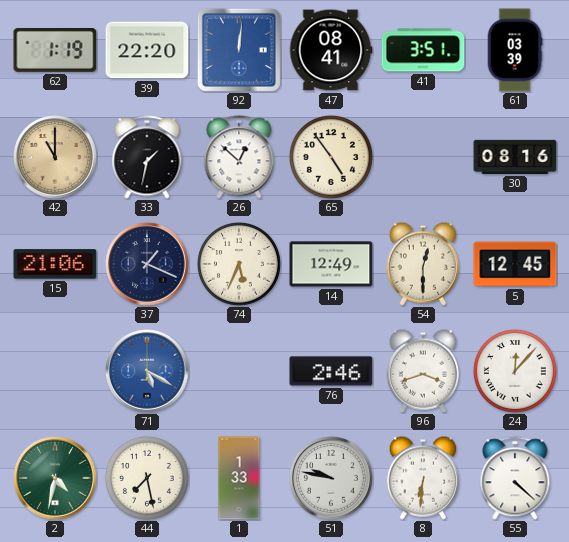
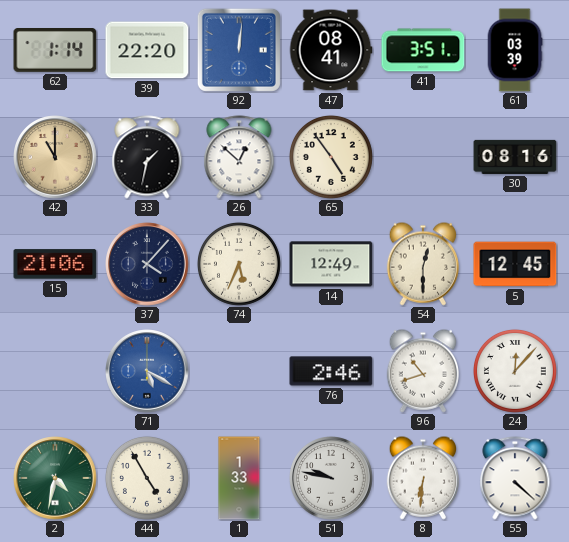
62: 1:19 -> 1:14
37: 1:19 -> 4:07
96: 3:42 -> 10:42
44: 7:28 -> 4:55
